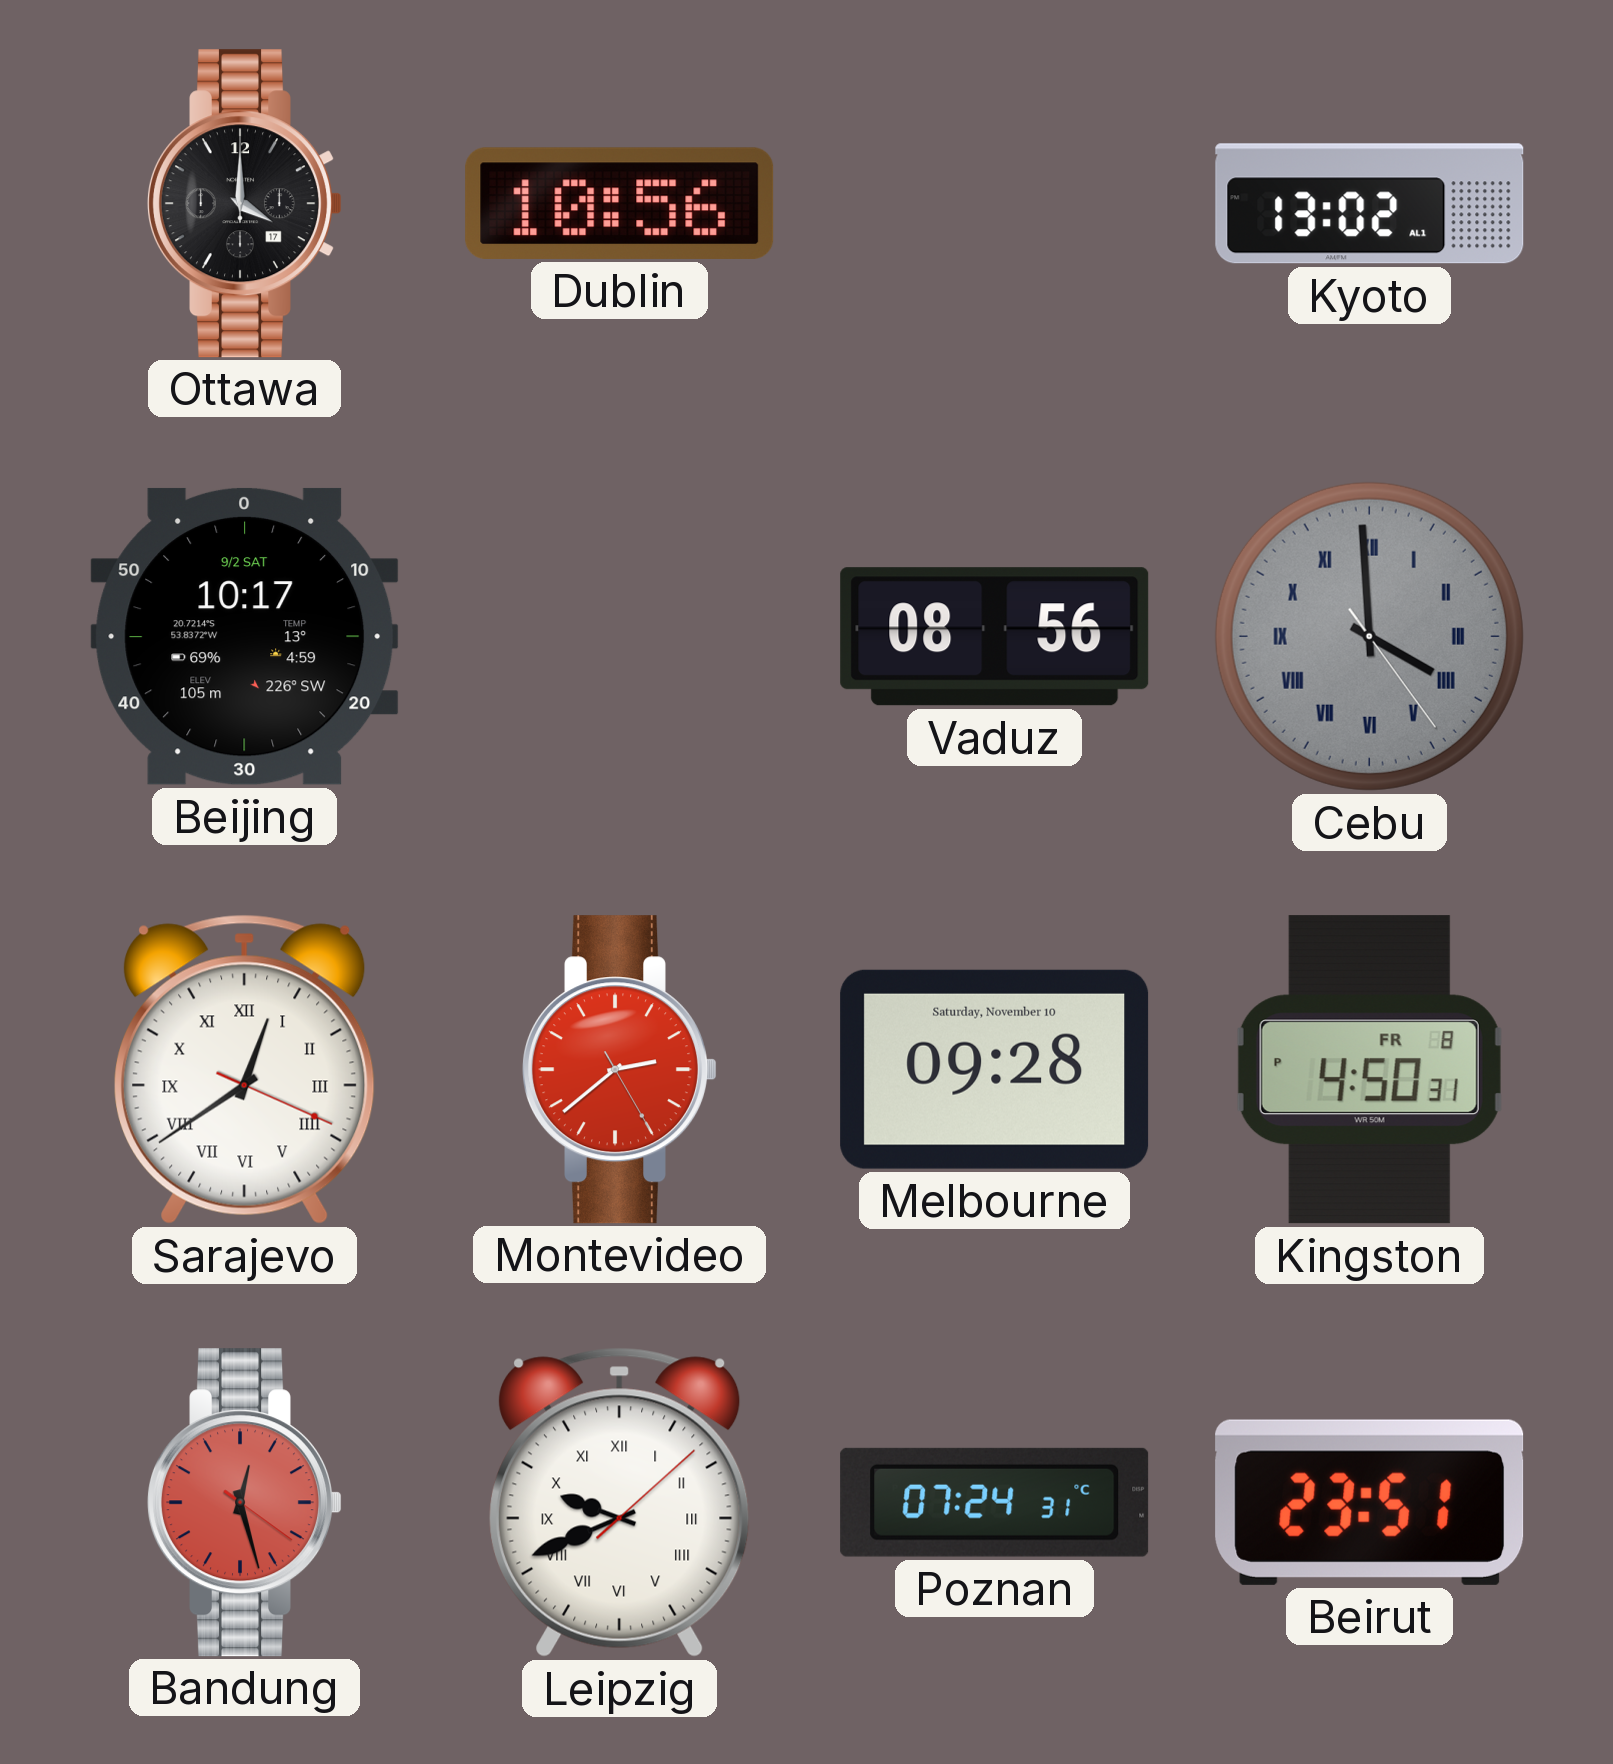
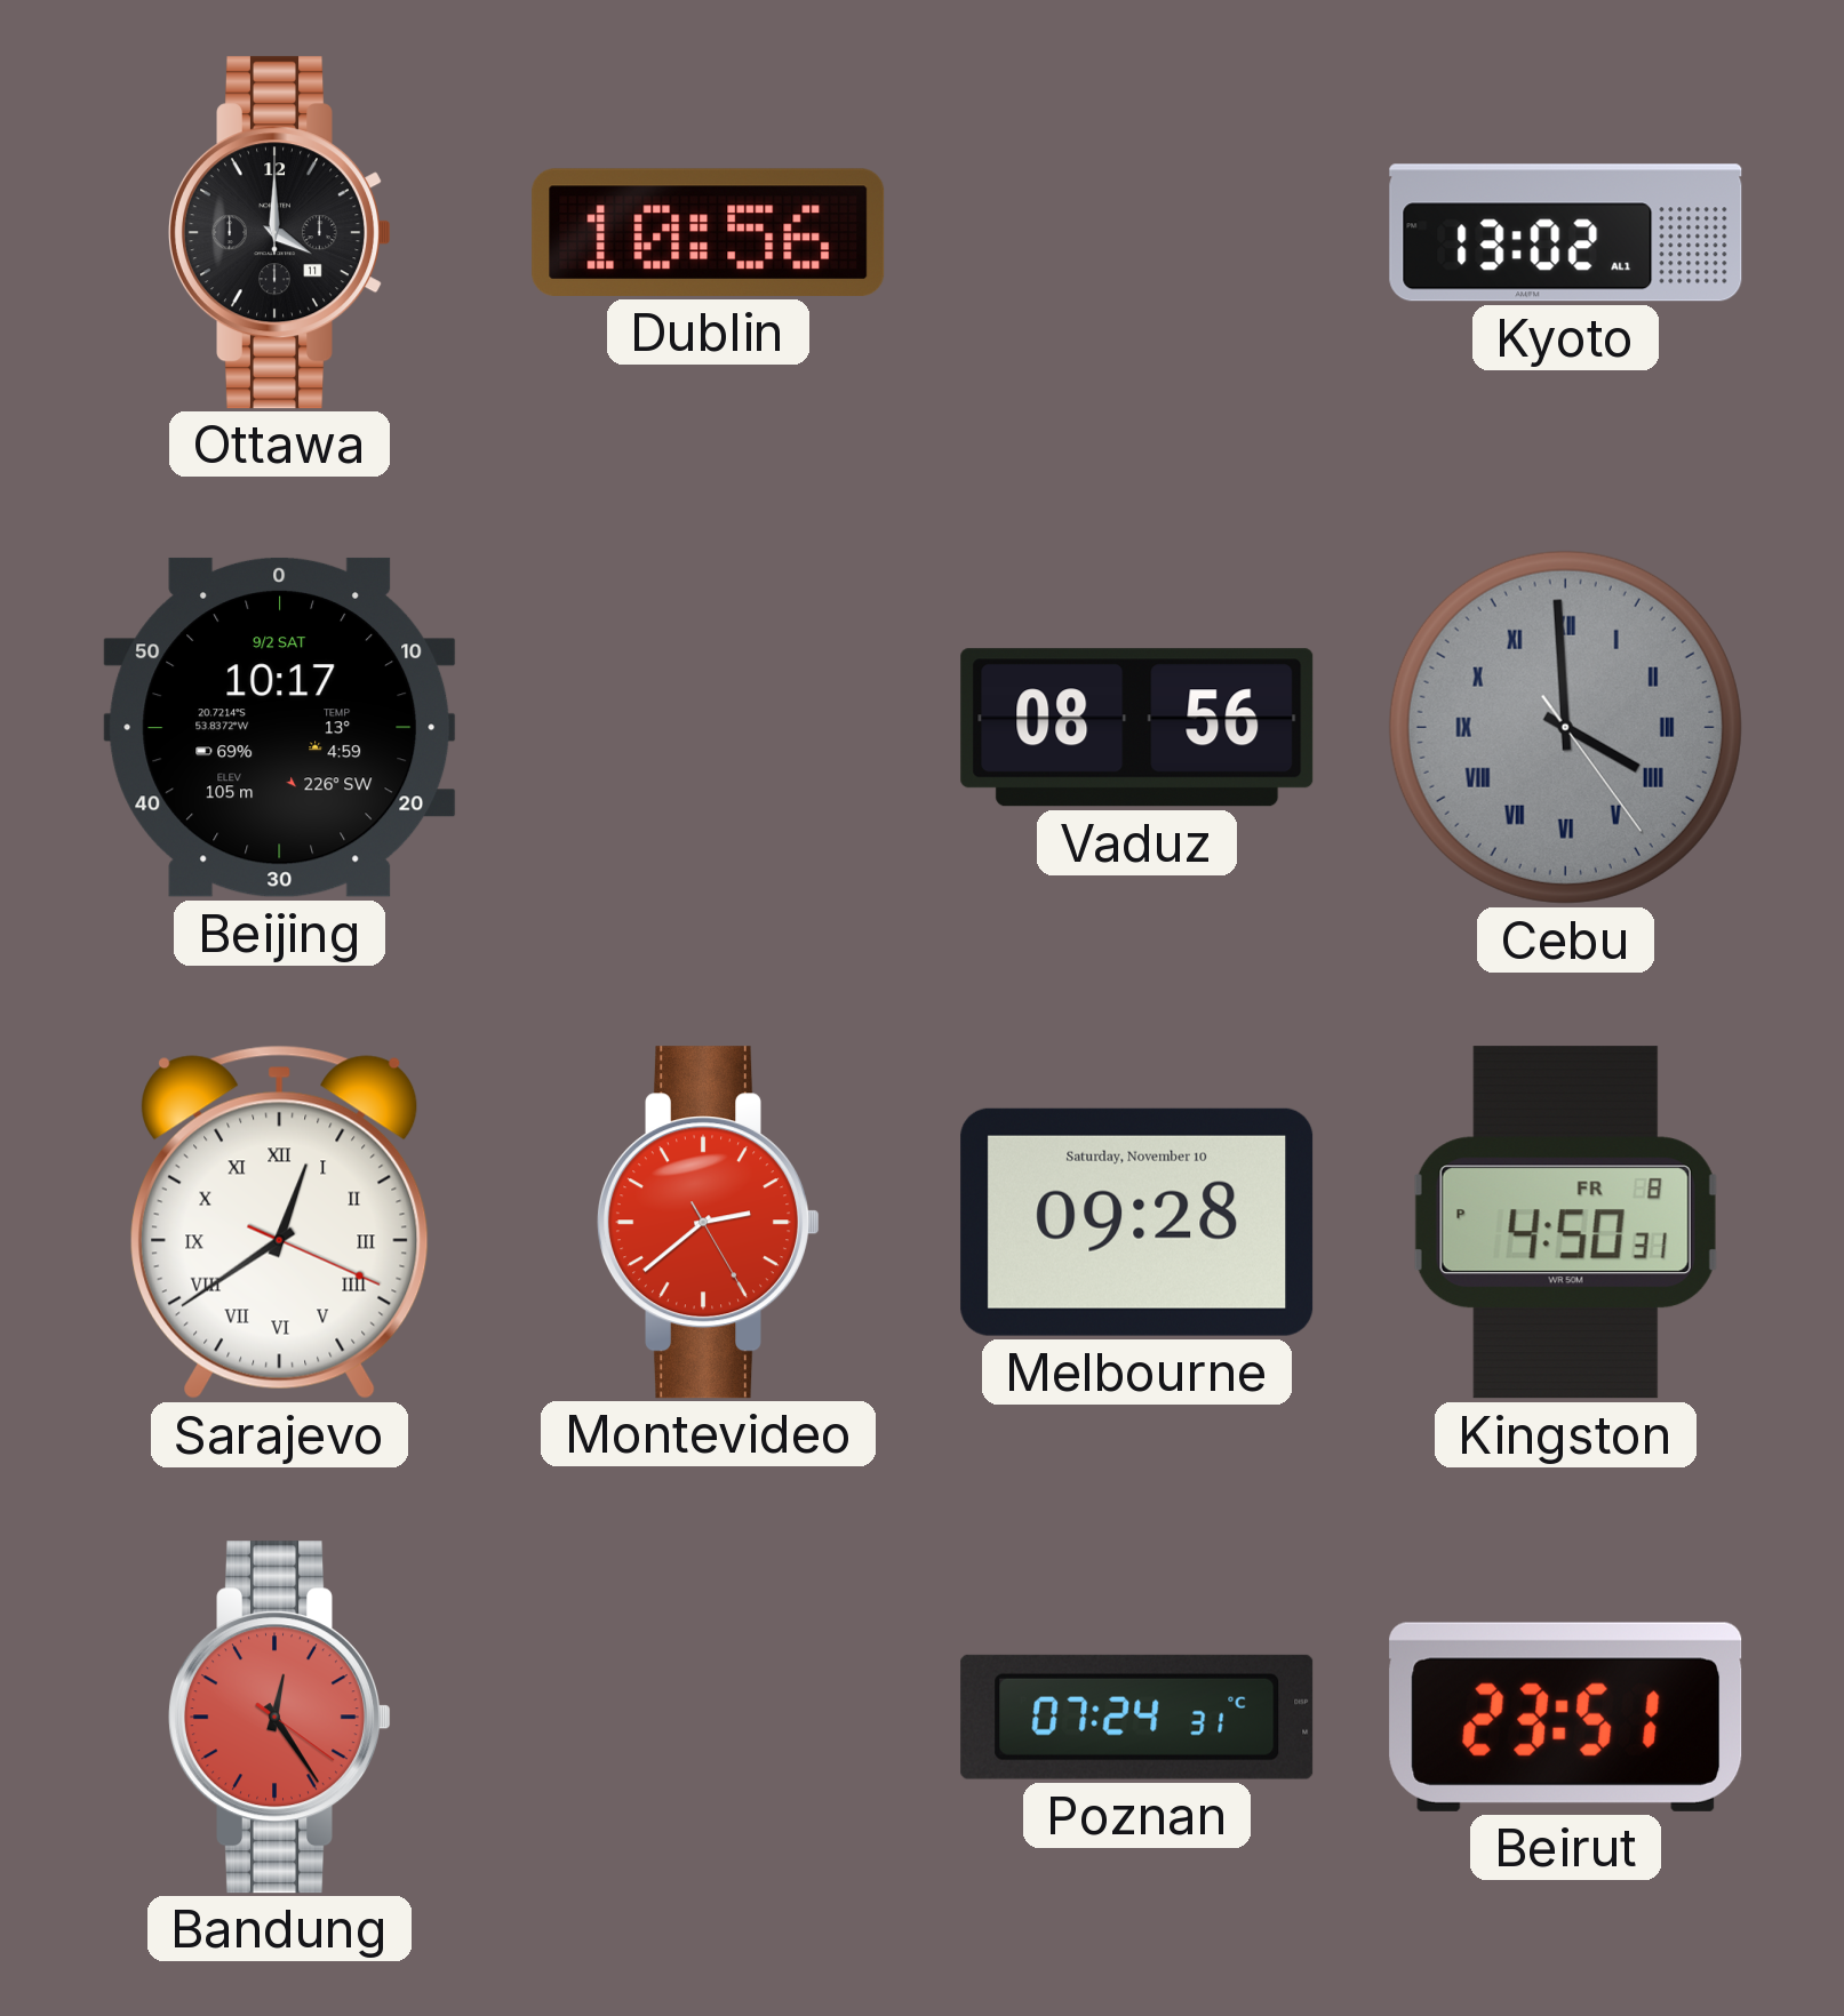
Ottawa date: 17 -> 11
Bandung: 12:27 -> 12:24
Leipzig: 9:41 -> none
